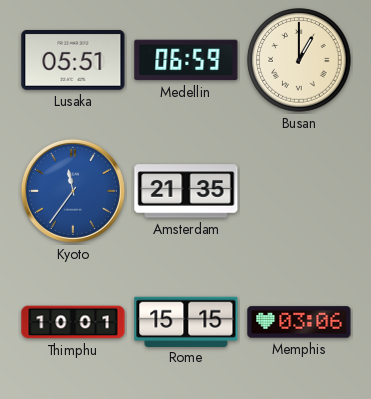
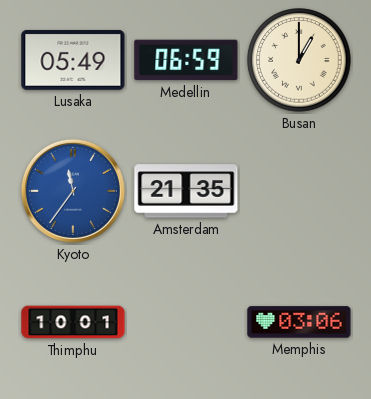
Lusaka: 05:51 -> 05:49
Rome: 15:15 -> none
